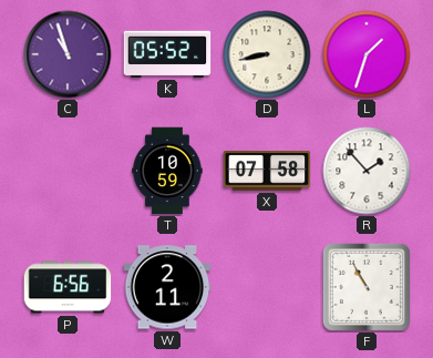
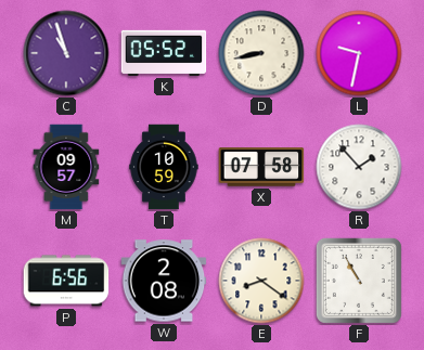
L: 1:33 -> 9:32
M: none -> 09:57
W: 2:11 -> 2:08
E: none -> 8:21
